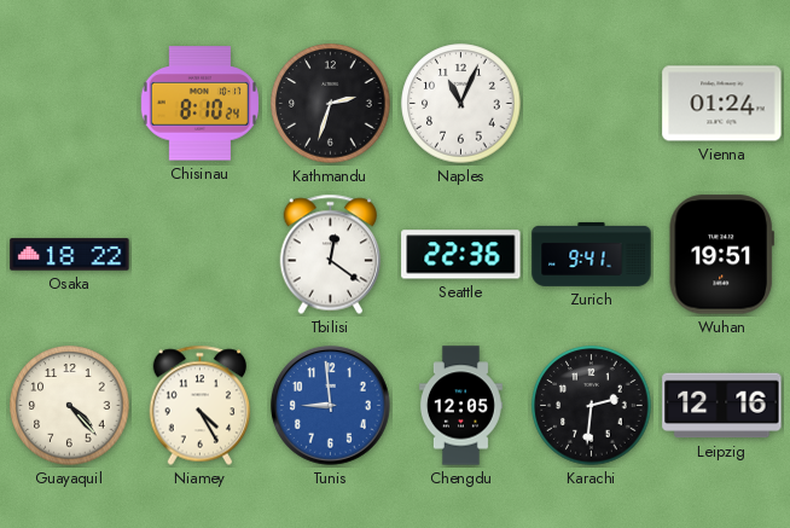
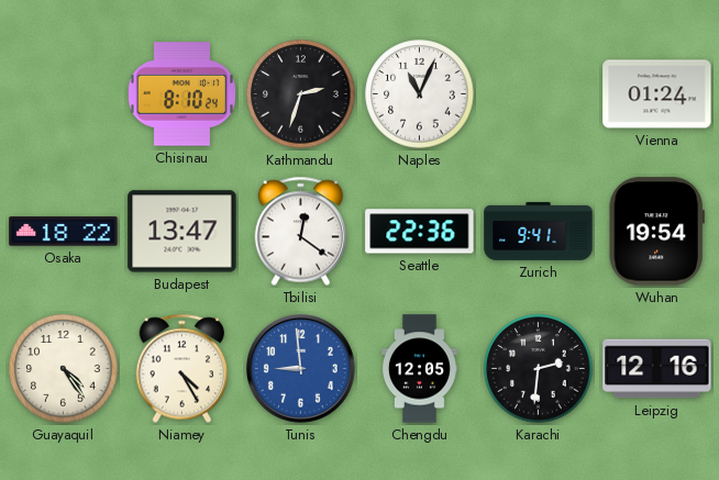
Budapest: none -> 13:47
Wuhan: 19:51 -> 19:54
Guayaquil: 4:23 -> 4:24
